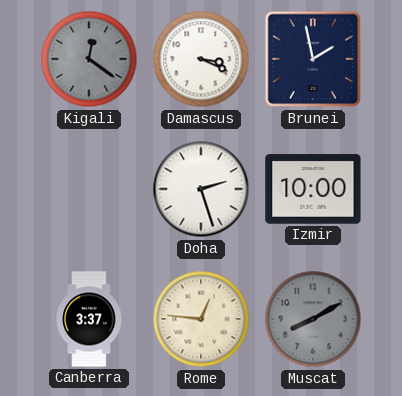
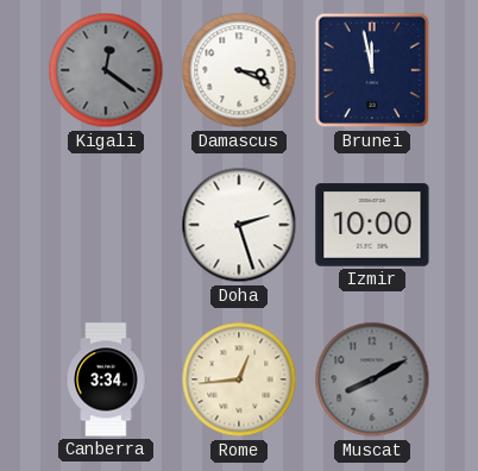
Brunei: 1:58 -> 11:58
Canberra: 3:37 -> 3:34
Rome: 12:46 -> 12:44
